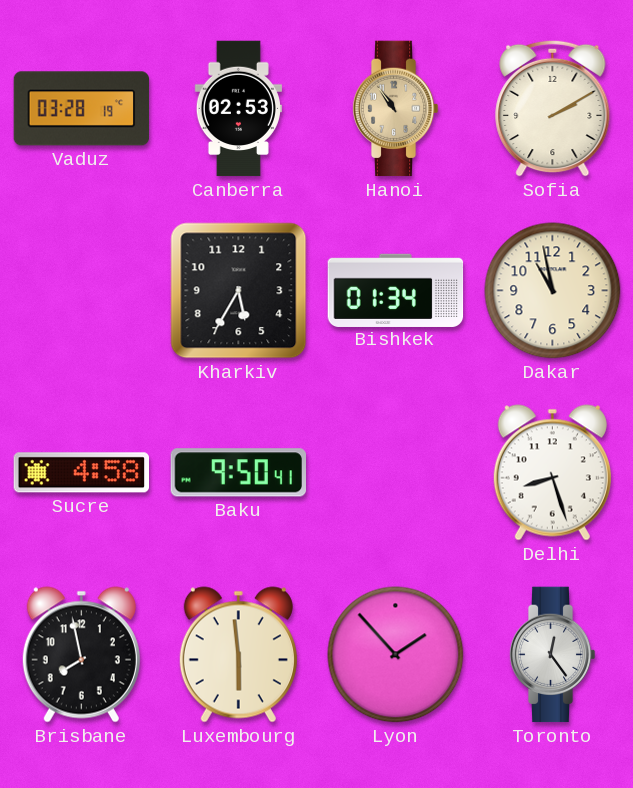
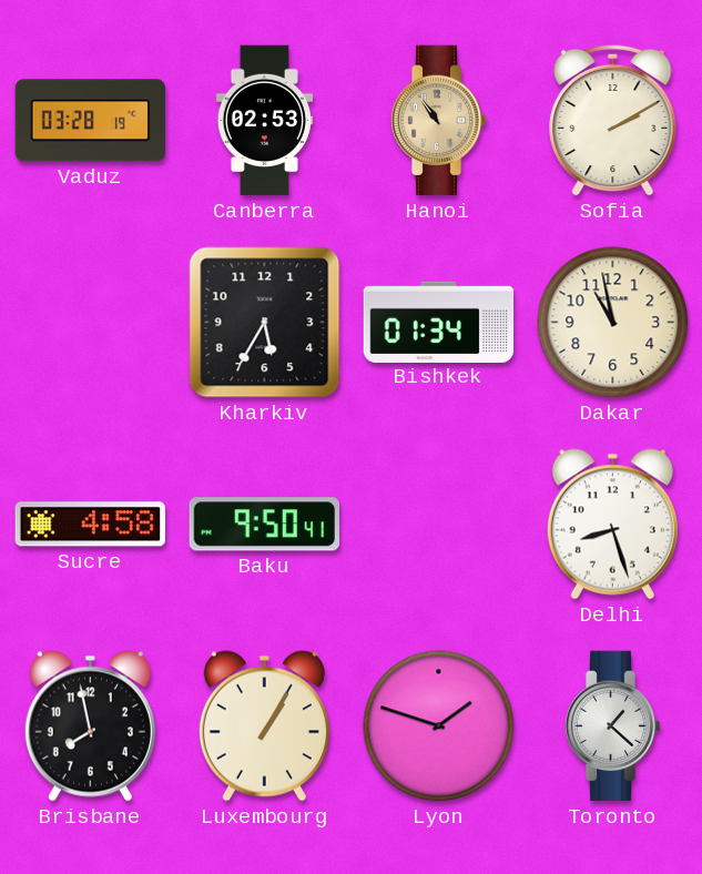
Luxembourg: 5:59 -> 1:05
Lyon: 1:53 -> 1:48
Toronto: 12:24 -> 1:22
